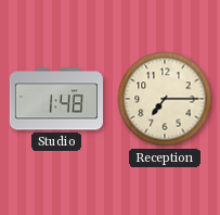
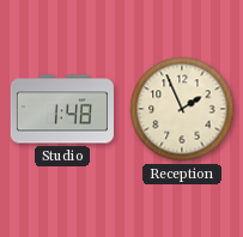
Reception: 7:15 -> 1:56
